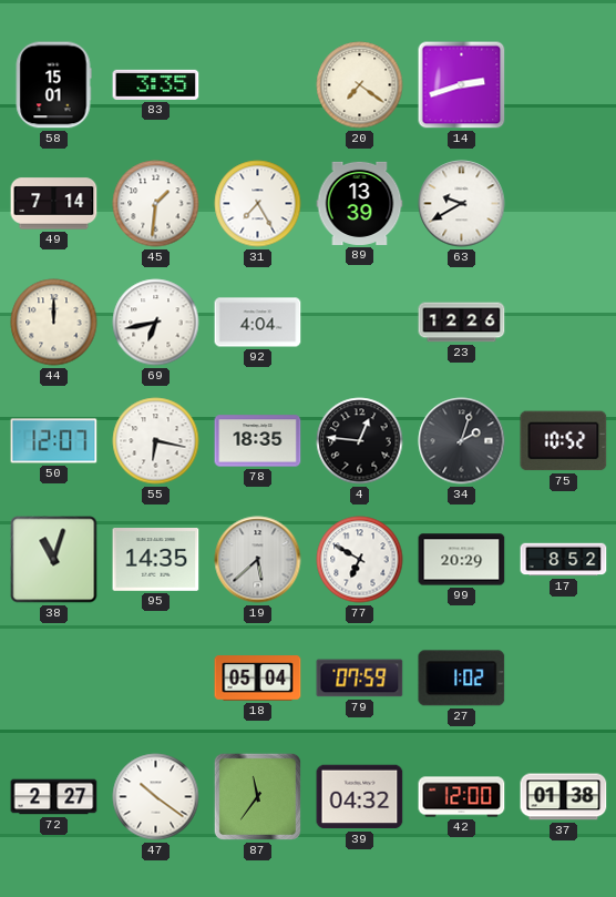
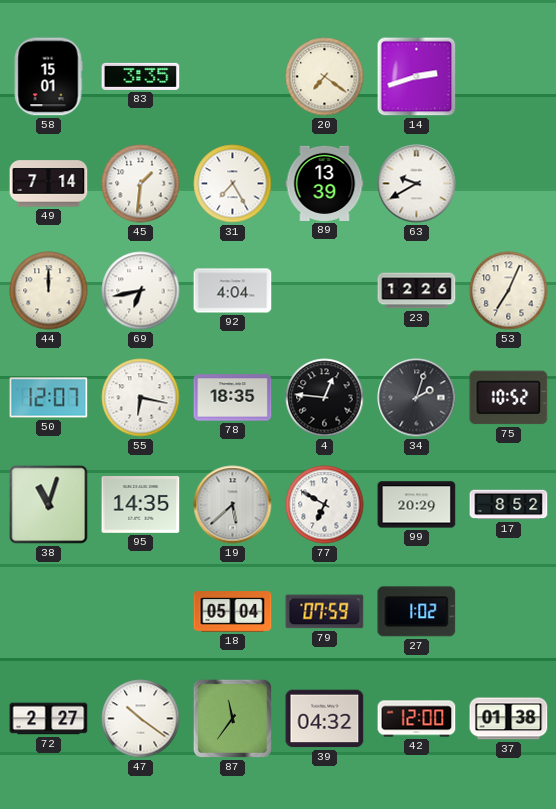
53: none -> 7:04
